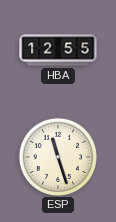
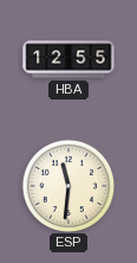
ESP: 11:27 -> 11:31
